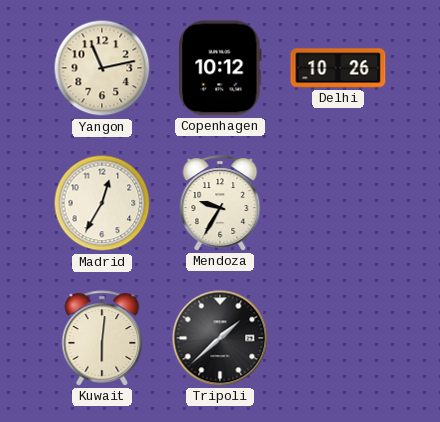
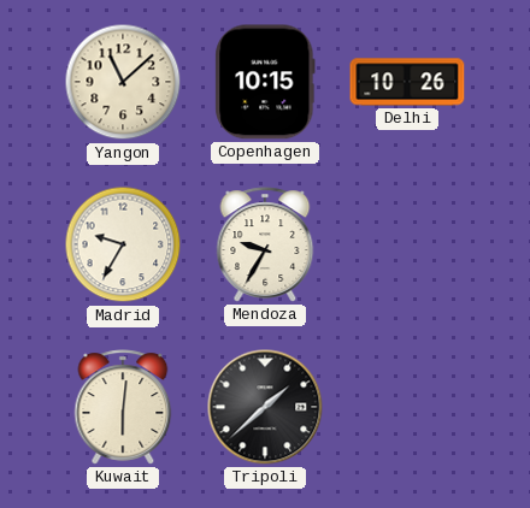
Yangon: 11:13 -> 11:08
Copenhagen: 10:12 -> 10:15
Madrid: 12:35 -> 9:35
